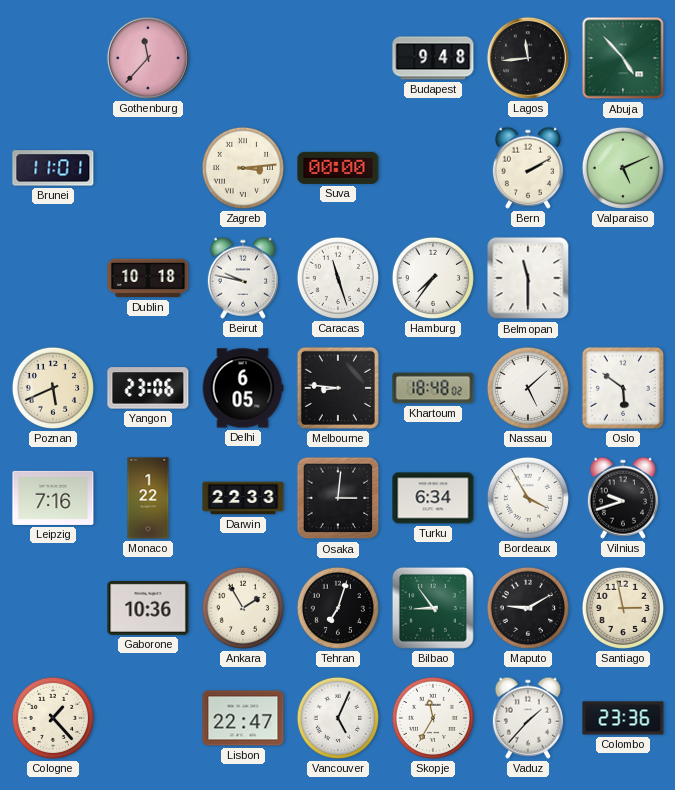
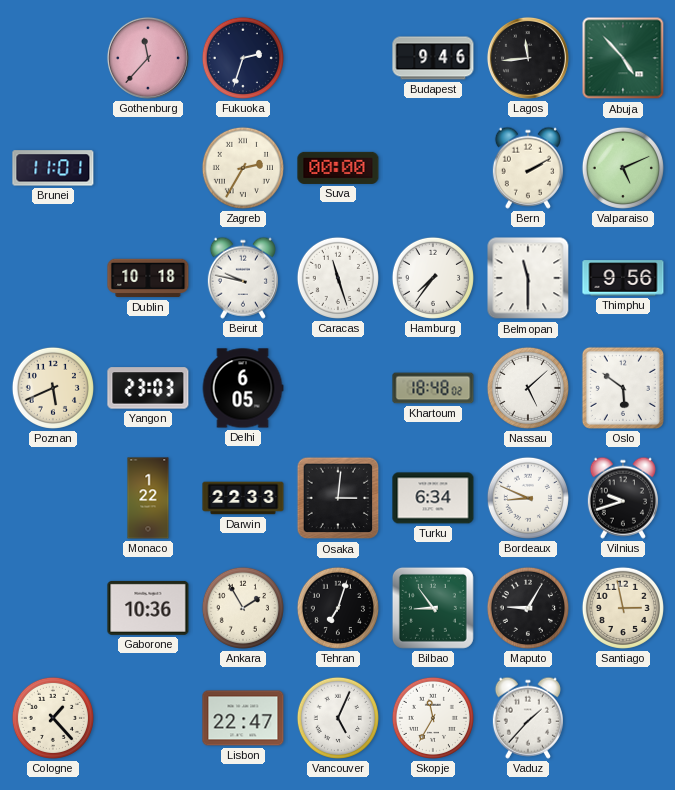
Fukuoka: none -> 2:33
Budapest: 9:48 -> 9:46
Zagreb: 3:14 -> 2:35
Thimphu: none -> 9:56
Yangon: 23:06 -> 23:03
Melbourne: 8:46 -> none
Leipzig: 7:16 -> none
Bordeaux: 3:55 -> 8:49
Maputo: 9:10 -> 9:05
Colombo: 23:36 -> none
